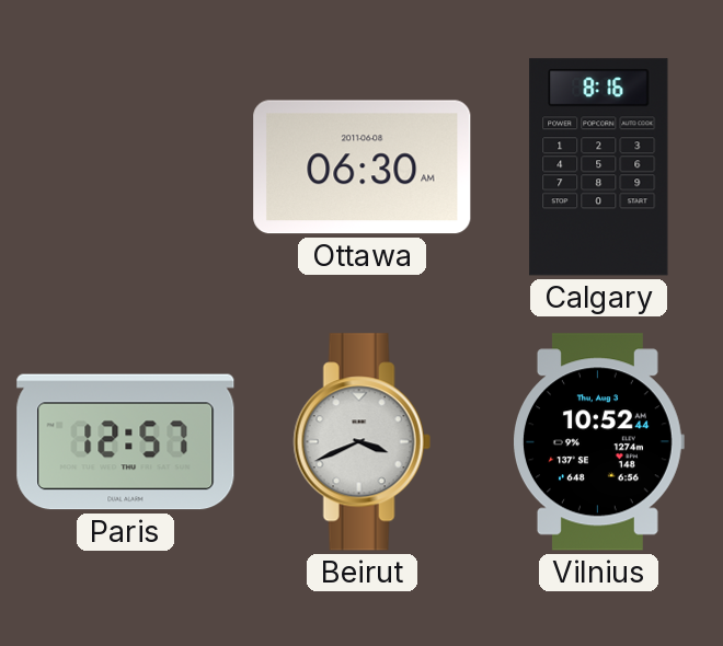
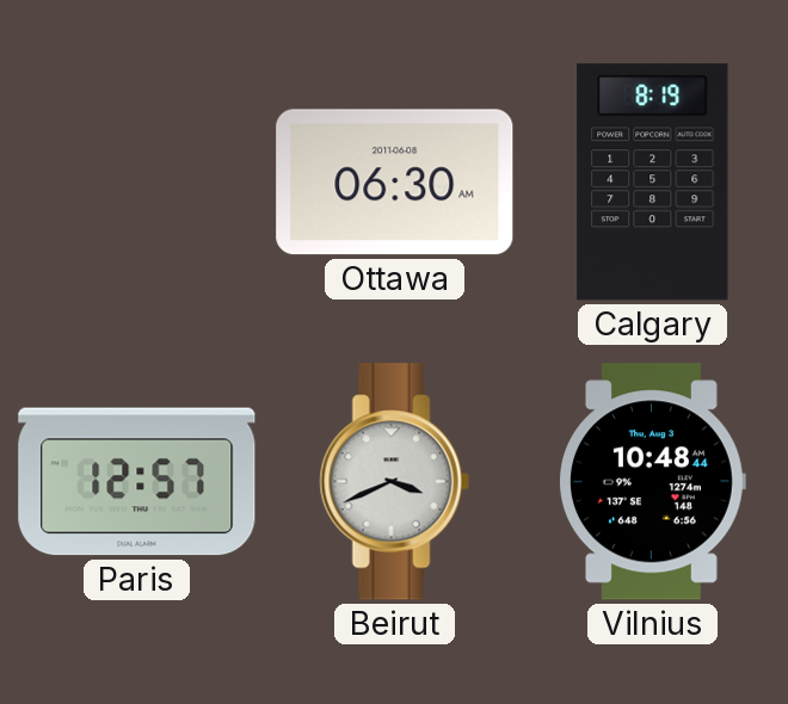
Calgary: 8:16 -> 8:19
Vilnius: 10:52 -> 10:48
